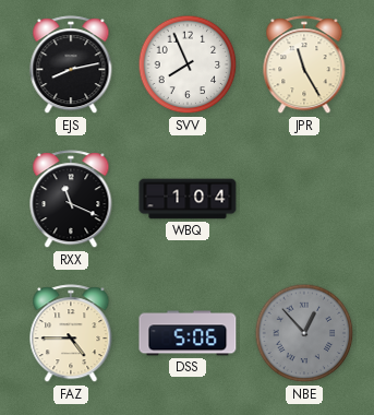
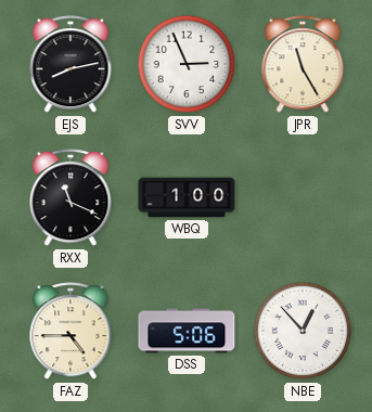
SVV: 7:56 -> 2:56
WBQ: 1:04 -> 1:00
NBE dial: grey -> white
